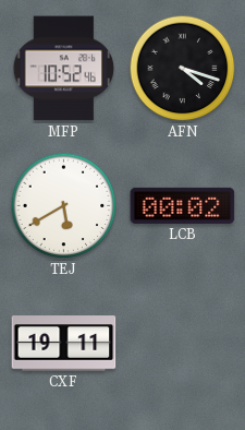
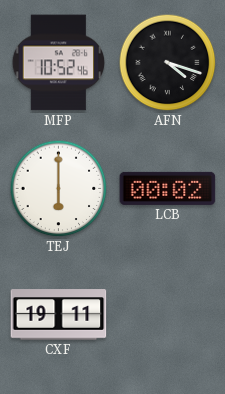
TEJ: 5:40 -> 6:00
